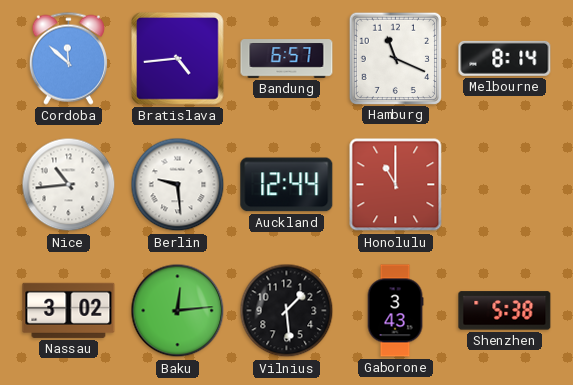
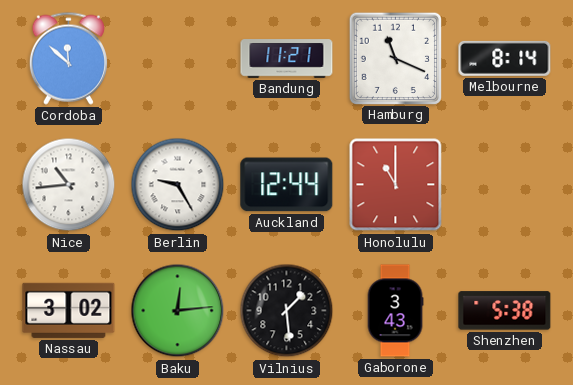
Bratislava: 4:44 -> none
Bandung: 6:57 -> 11:21
Berlin: 9:29 -> 9:25
